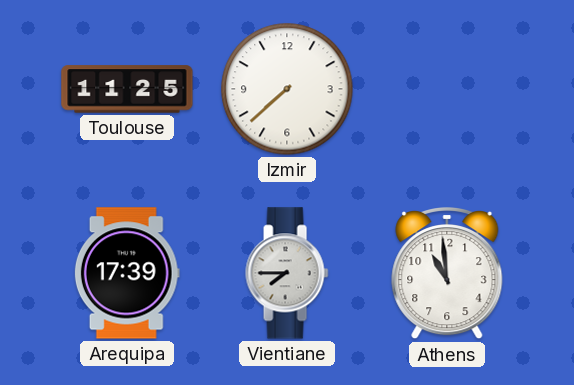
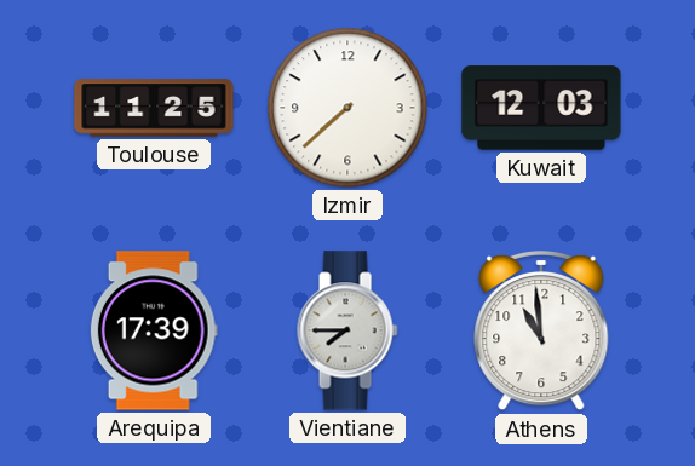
Kuwait: none -> 12:03
